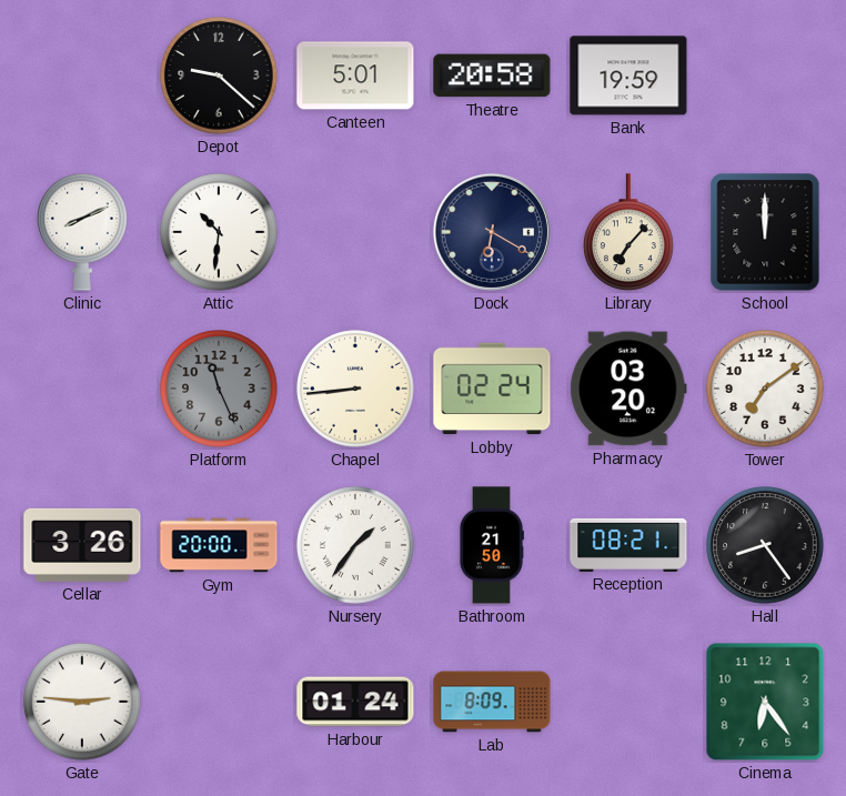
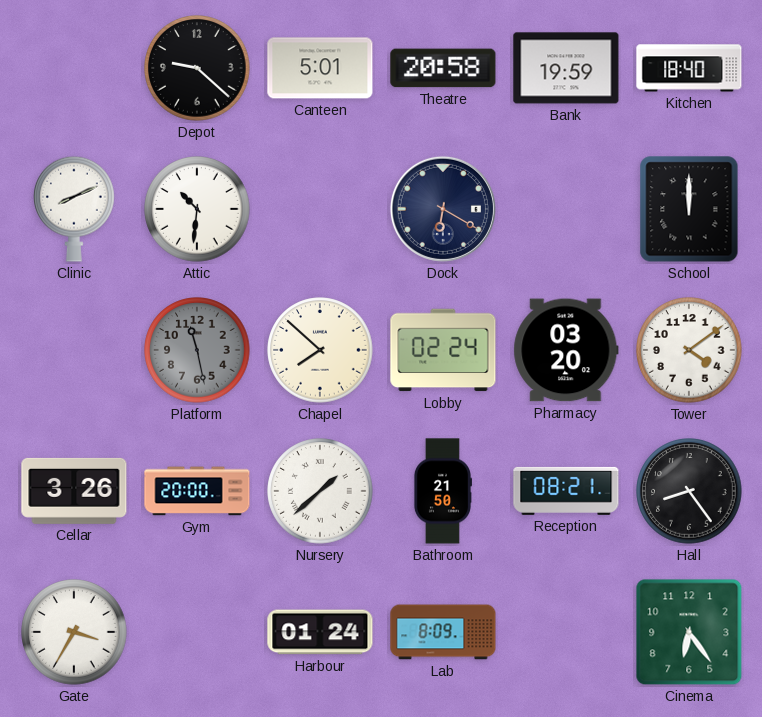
Kitchen: none -> 18:40
Library: 7:07 -> none
Platform: 11:26 -> 11:28
Chapel: 8:44 -> 7:52
Tower: 7:09 -> 4:09
Nursery: 1:36 -> 1:38
Gate: 2:46 -> 3:35
